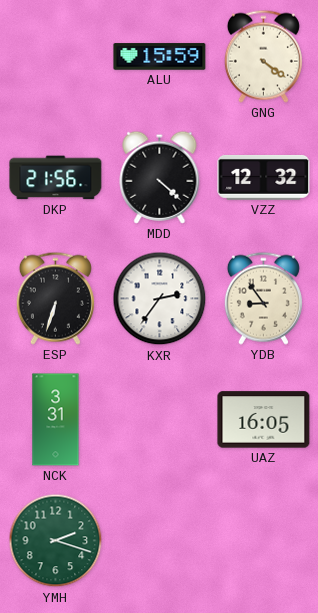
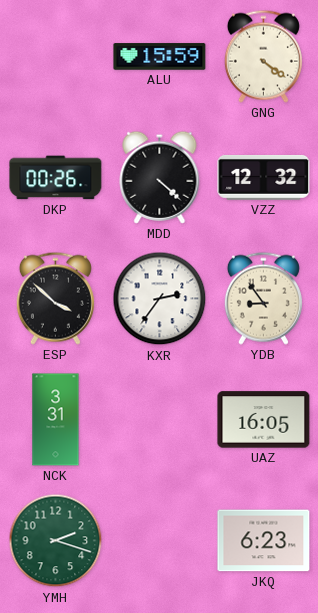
DKP: 21:56 -> 00:26
ESP: 6:33 -> 3:52
JKQ: none -> 6:23
